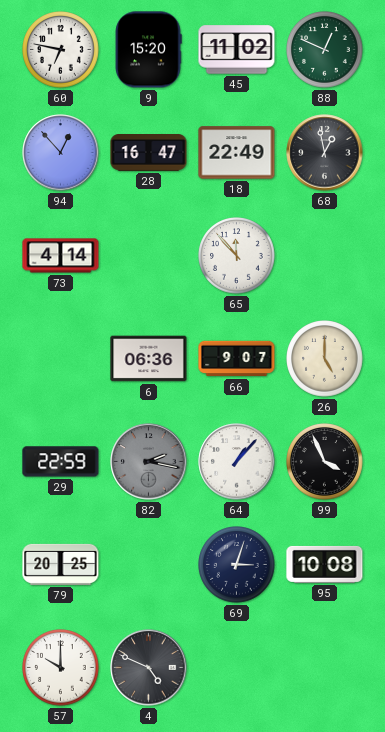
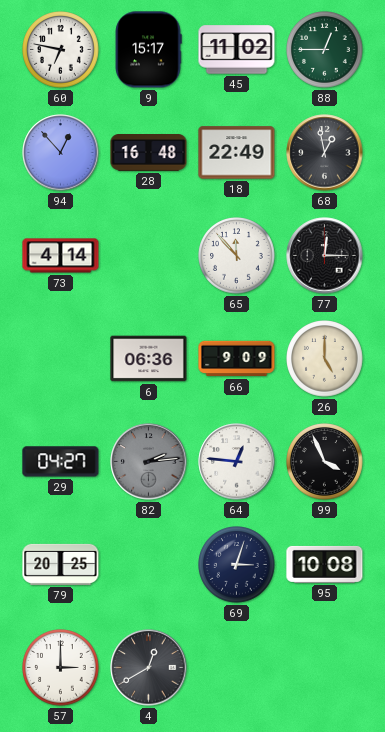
9: 15:20 -> 15:17
88: 12:49 -> 12:45
28: 16:47 -> 16:48
77: none -> 12:15
66: 9:07 -> 9:09
29: 22:59 -> 04:27
82: 2:17 -> 2:14
64: 1:07 -> 12:46
57: 10:00 -> 3:00
4: 4:49 -> 12:40
